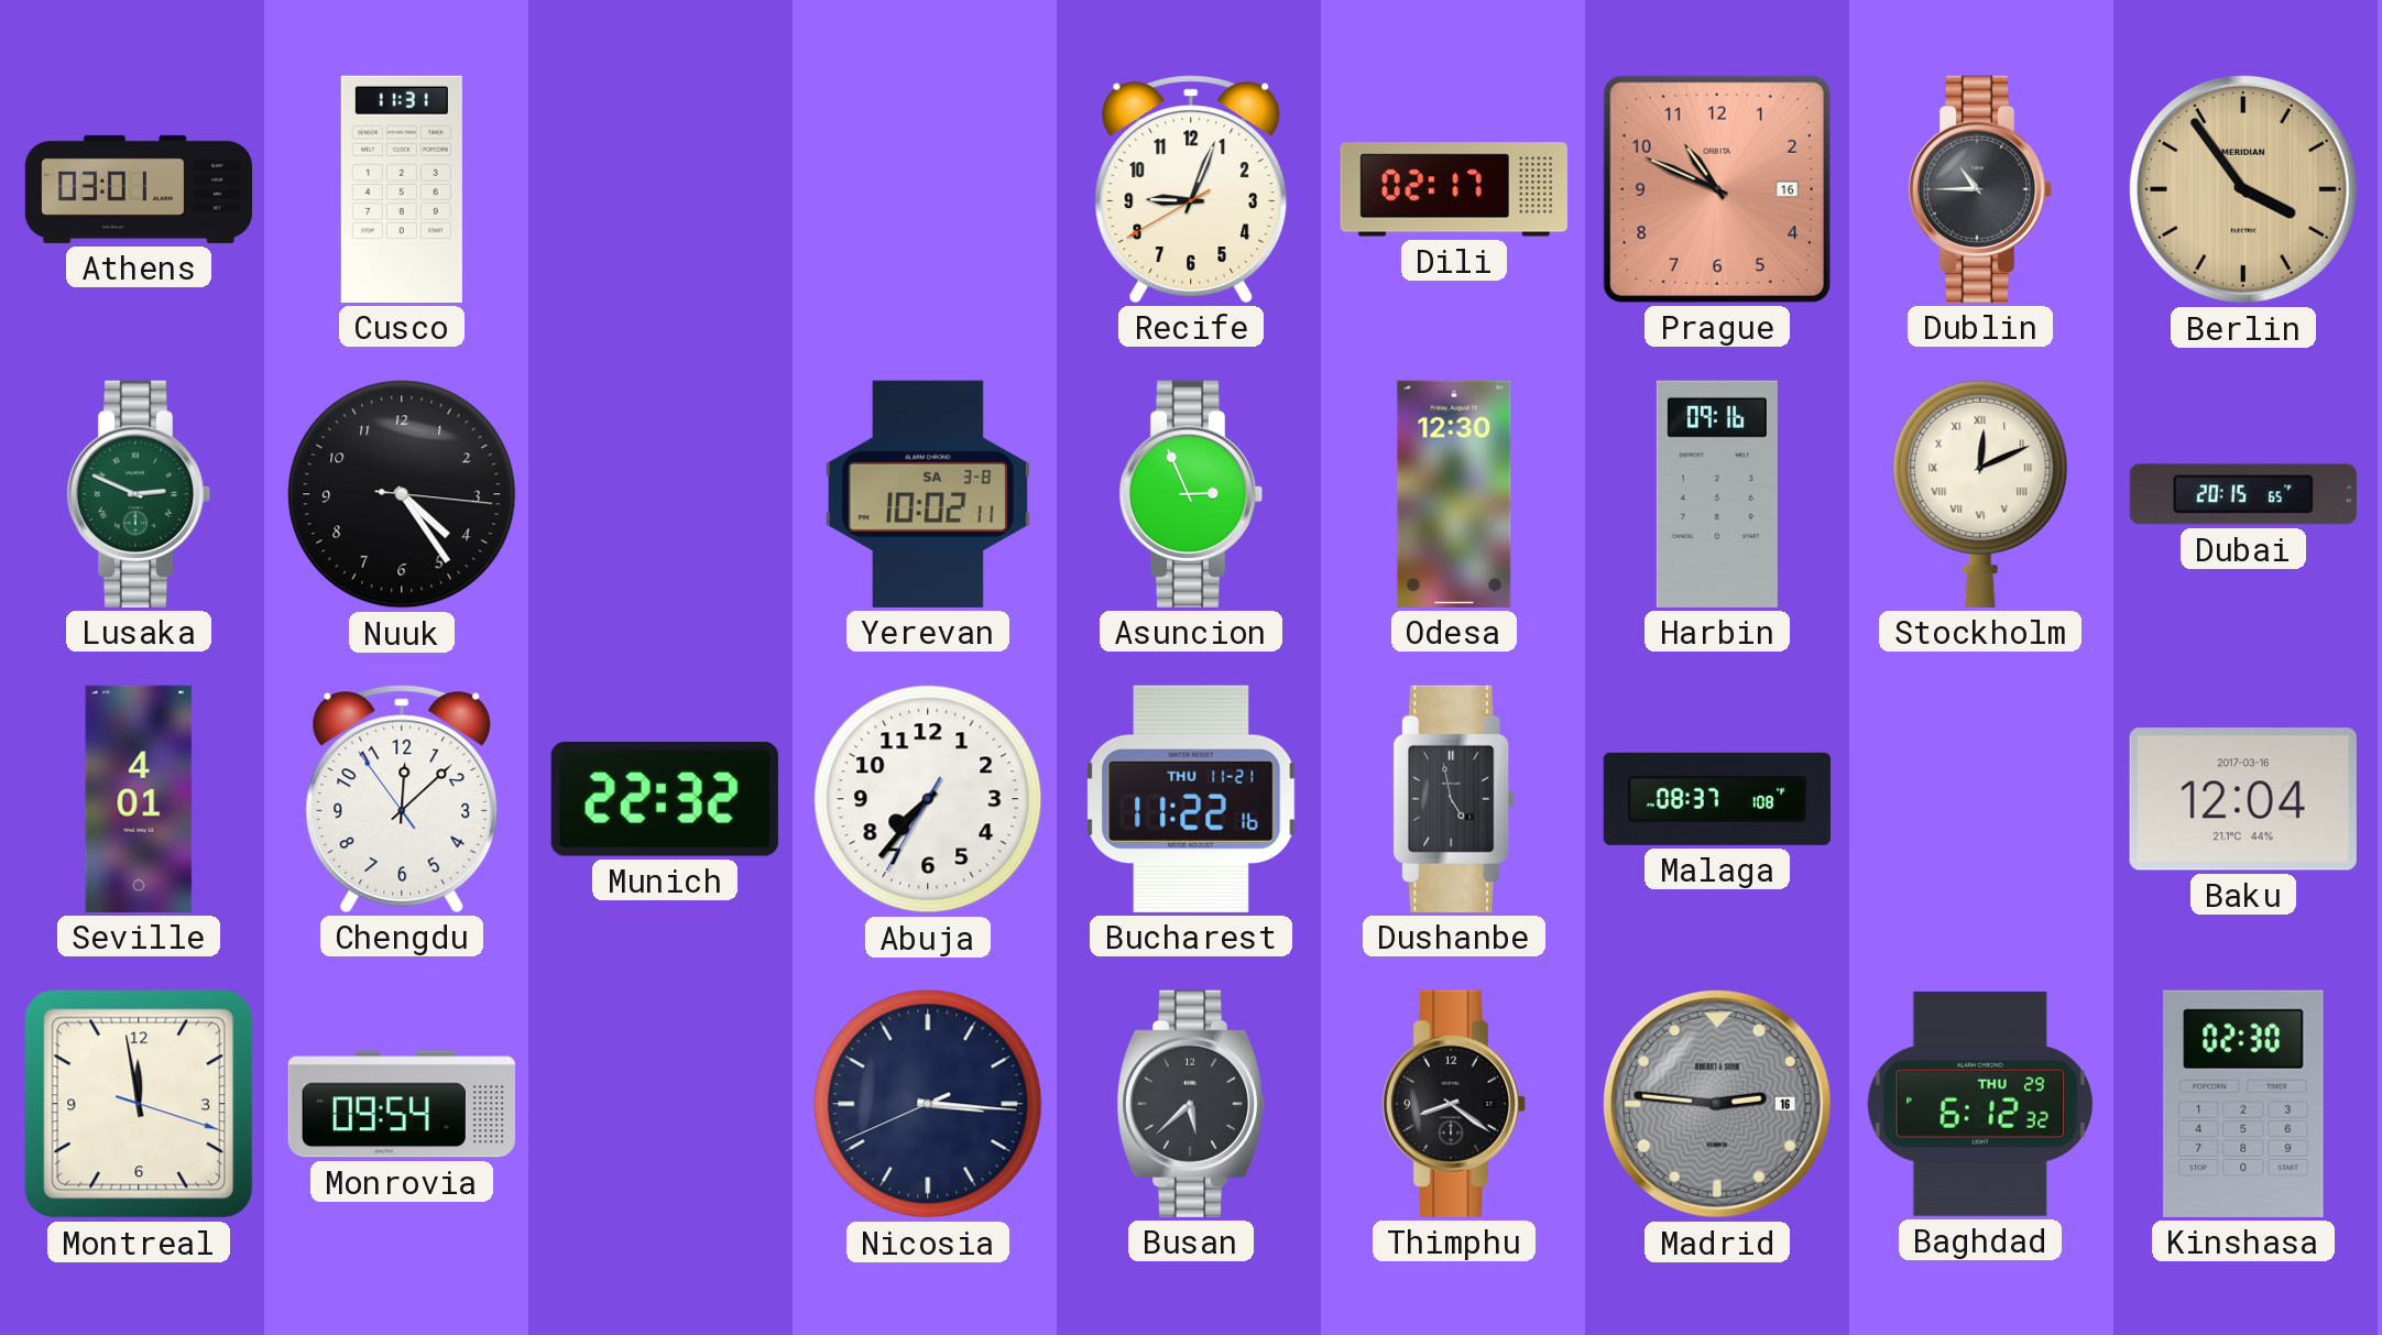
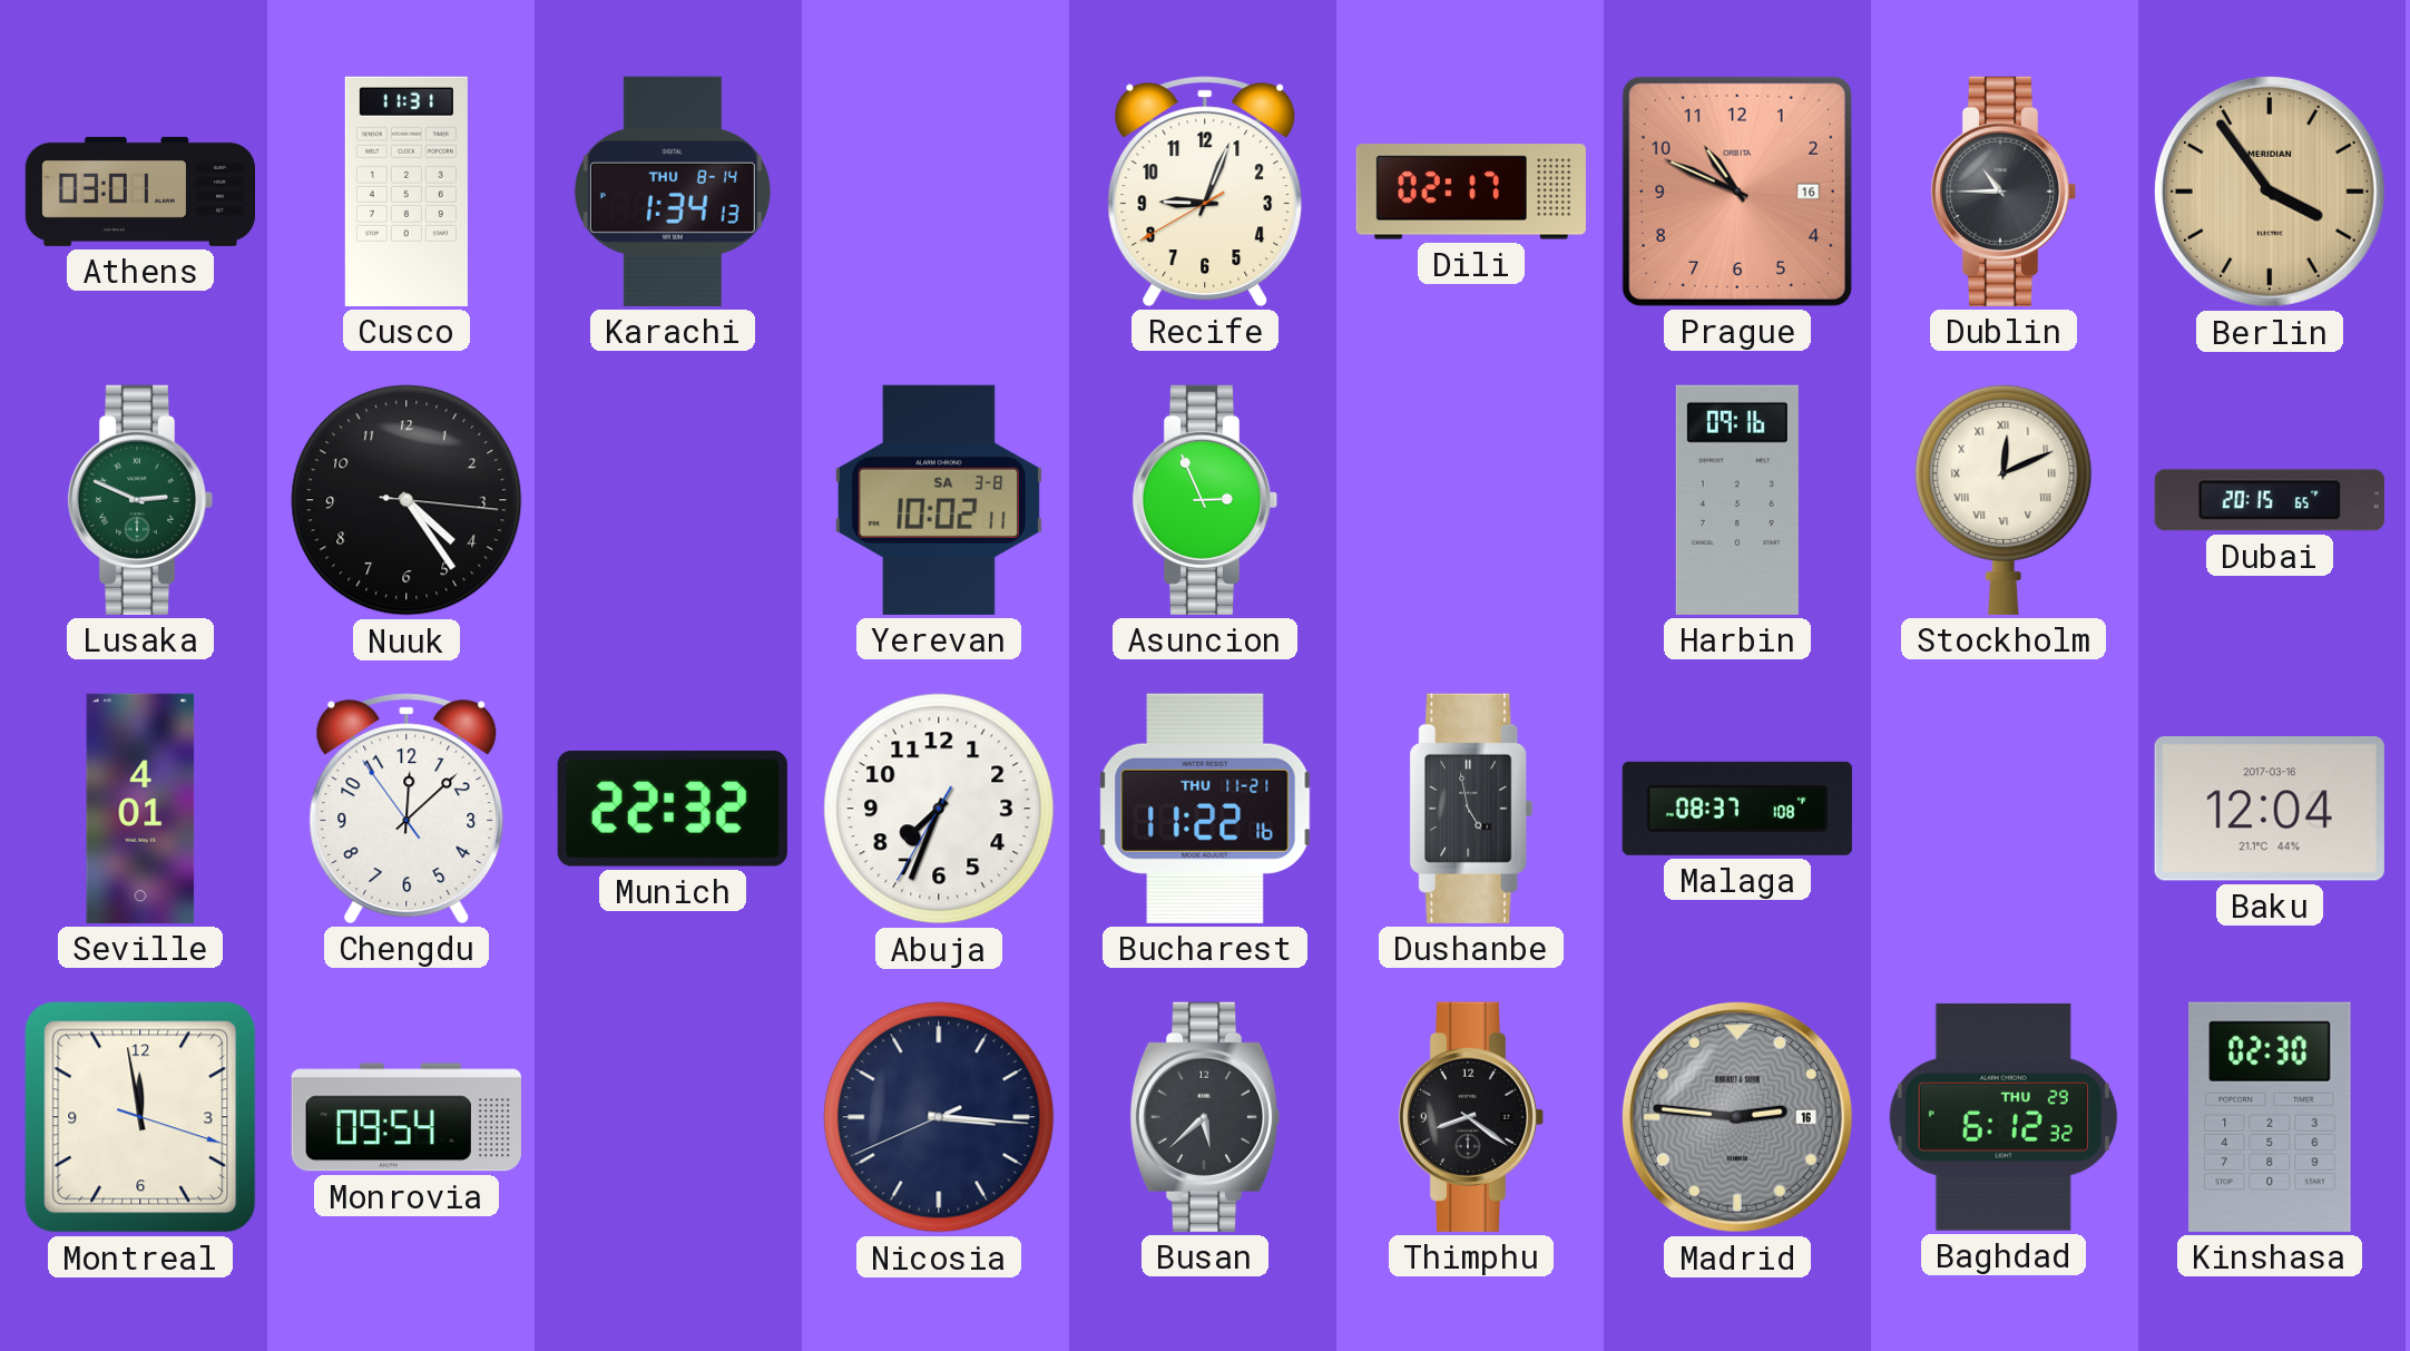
Karachi: none -> 1:34
Odesa: 12:30 -> none
Abuja: 7:36 -> 7:33
